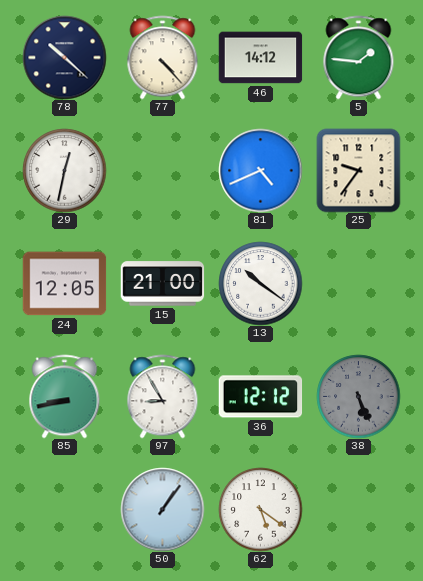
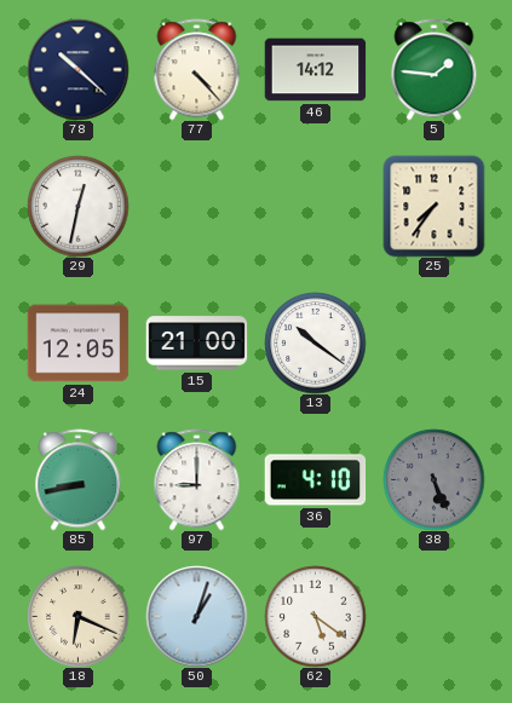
81: 4:41 -> none
25: 9:36 -> 7:36
97: 8:55 -> 9:00
36: 12:12 -> 4:10
18: none -> 6:19
50: 1:06 -> 1:03
